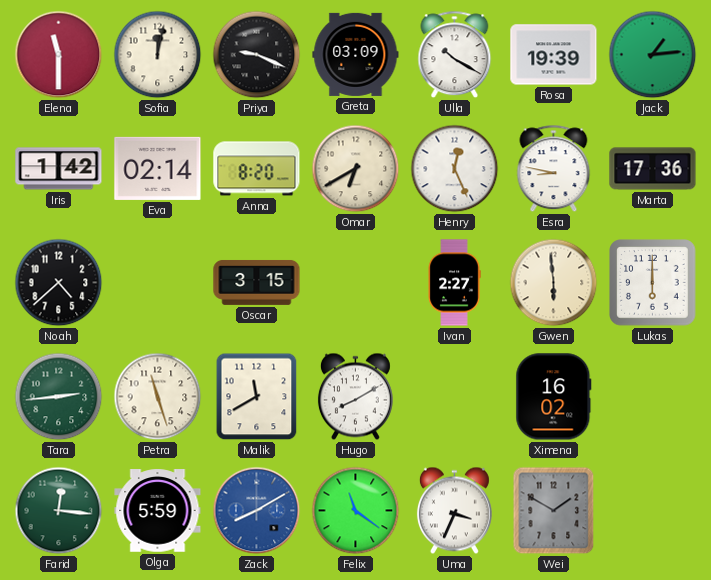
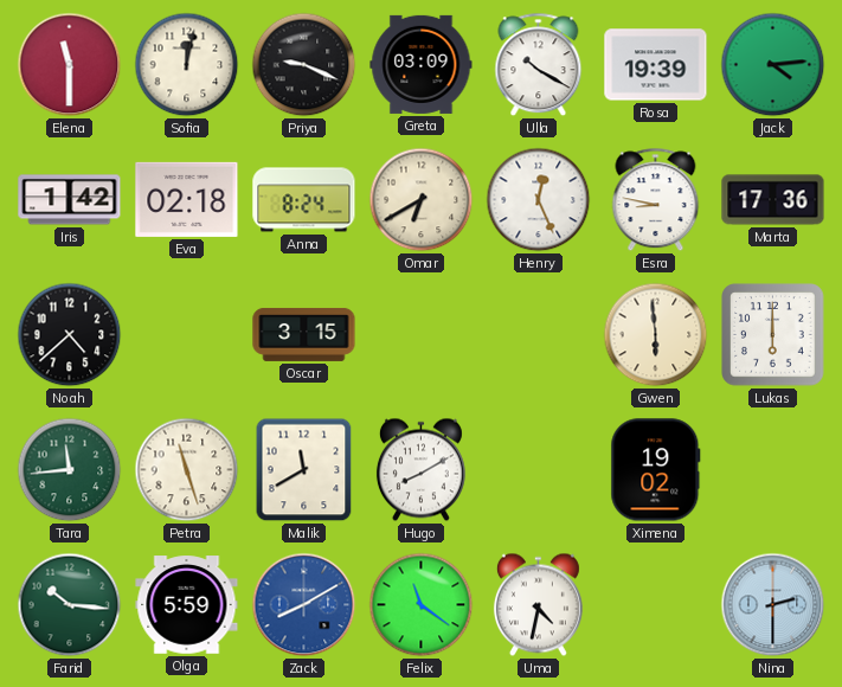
Jack: 1:14 -> 4:14
Eva: 02:14 -> 02:18
Anna: 8:20 -> 8:24
Ivan: 2:27 -> none
Tara: 2:44 -> 11:44
Ximena: 16:02 -> 19:02
Farid: 12:16 -> 10:16
Uma: 3:34 -> 4:32
Wei: 1:50 -> none
Nina: none -> 2:30
